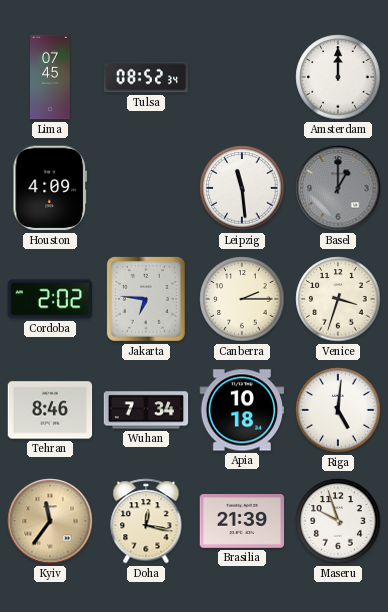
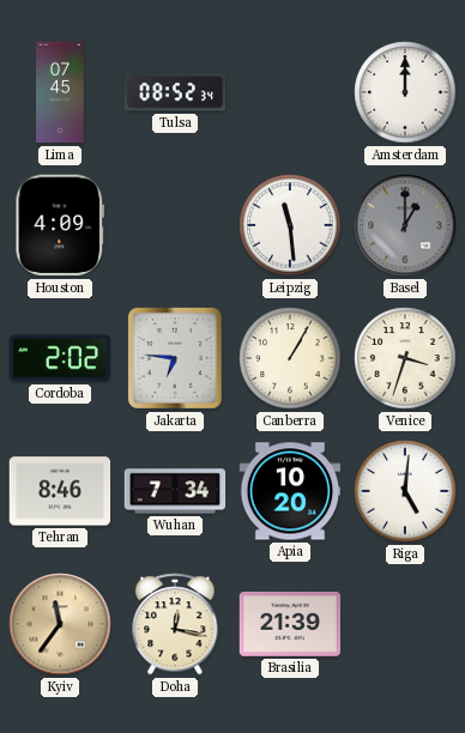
Canberra: 2:15 -> 1:05
Apia: 10:18 -> 10:20
Maseru: 9:57 -> none
